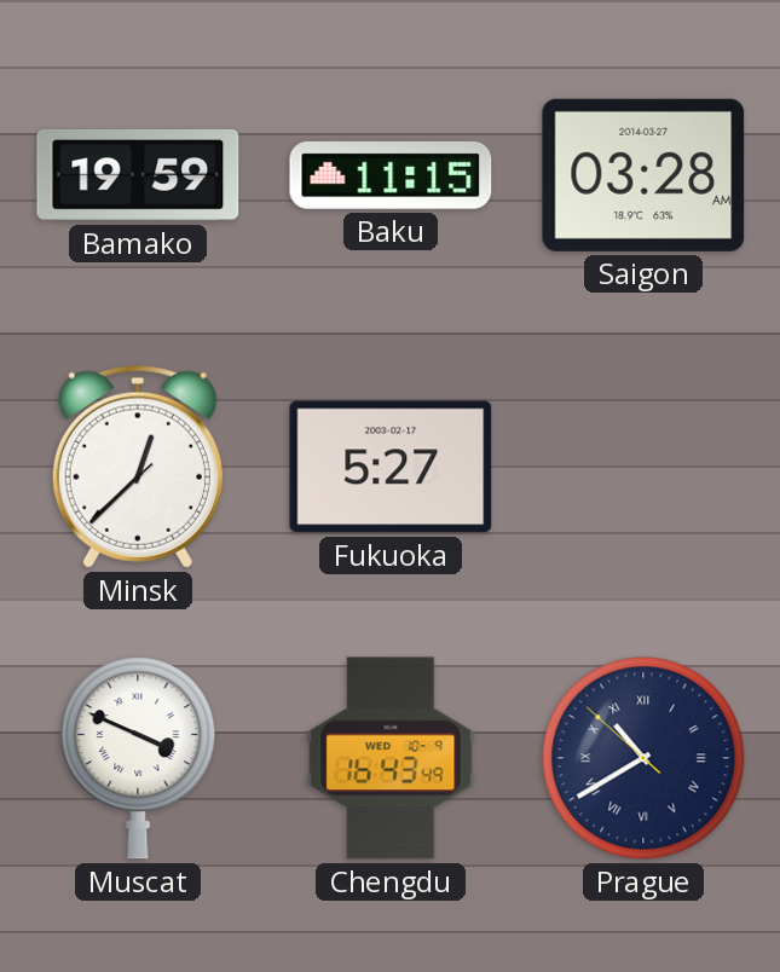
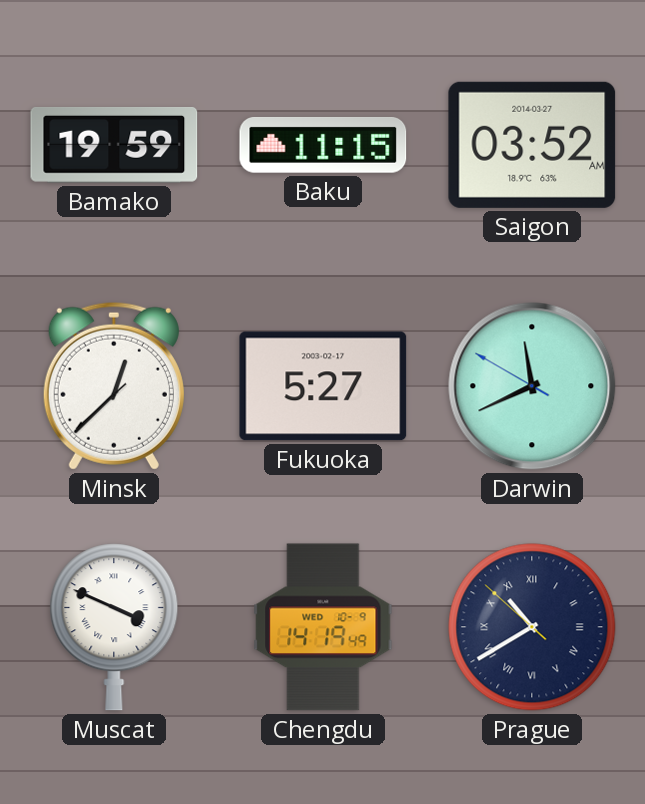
Saigon: 03:28 -> 03:52
Darwin: none -> 11:40
Chengdu: 16:43 -> 14:19
